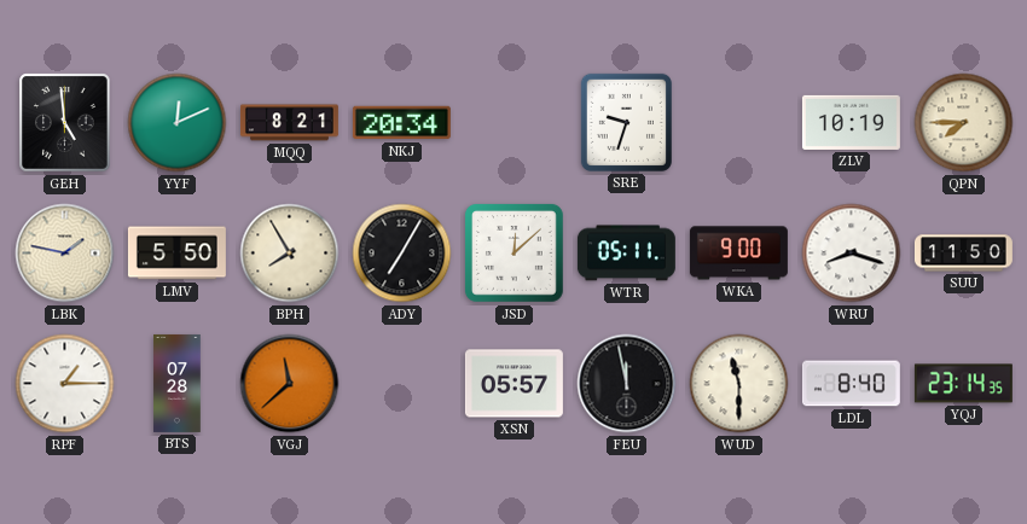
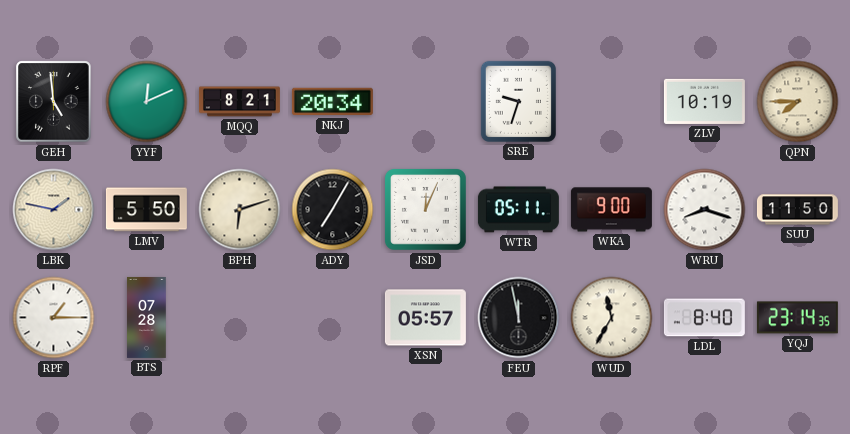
BPH: 7:55 -> 6:12
JSD: 12:08 -> 12:04
VGJ: 11:38 -> none
WUD: 11:30 -> 11:35
